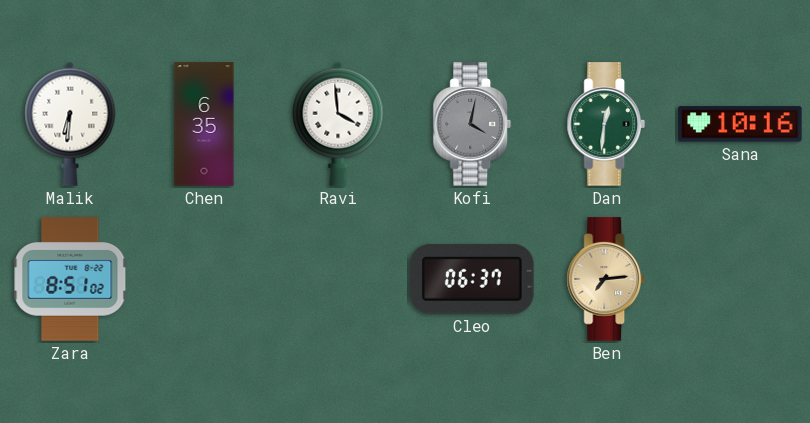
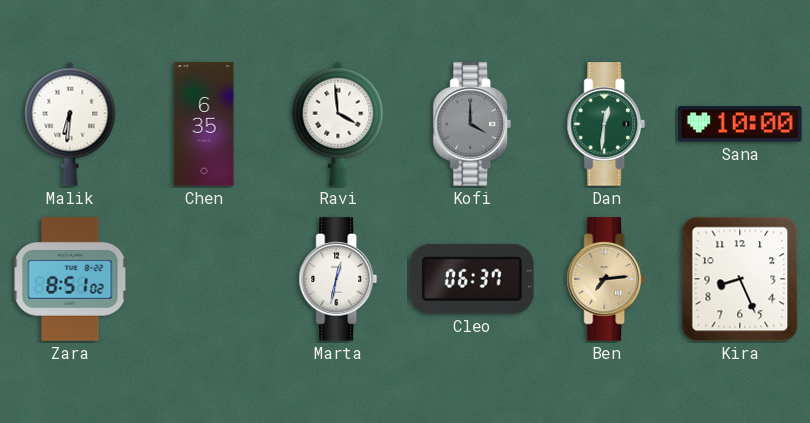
Kofi: 4:02 -> 4:00
Sana: 10:16 -> 10:00
Marta: none -> 12:32
Kira: none -> 8:26
